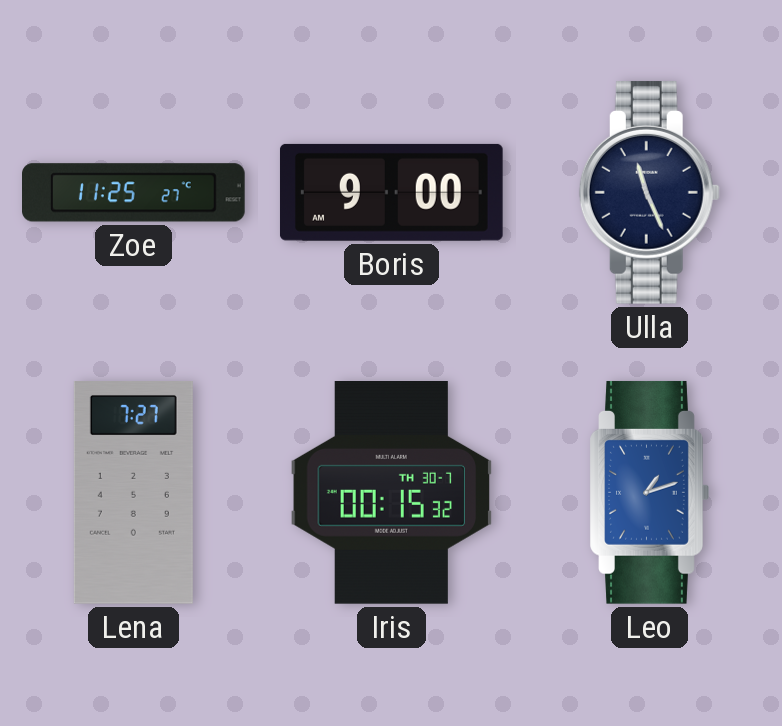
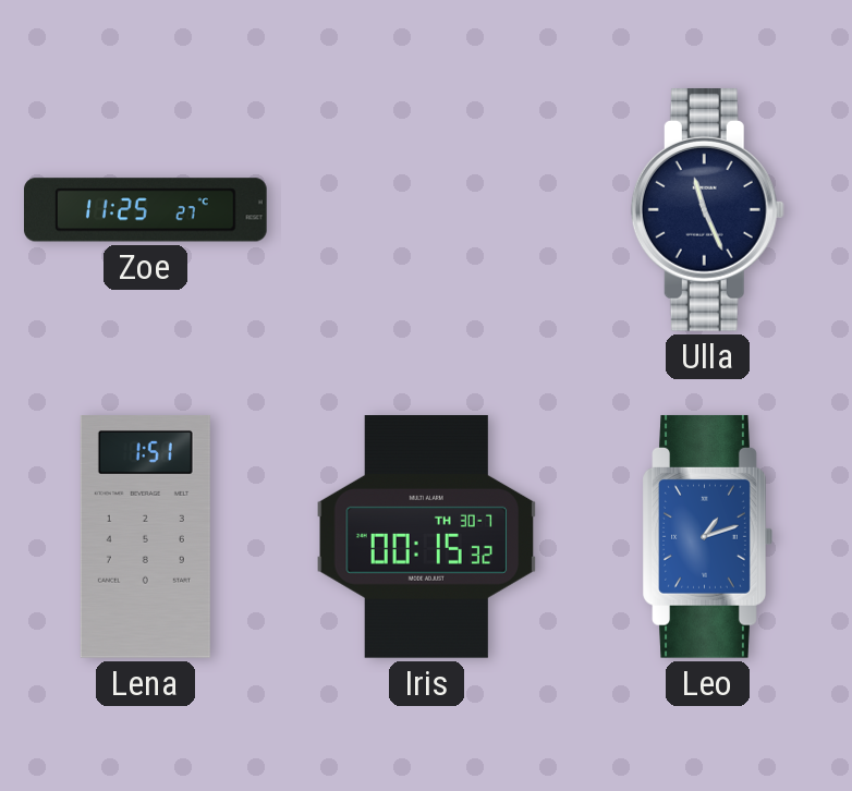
Boris: 9:00 -> none
Lena: 7:27 -> 1:51
